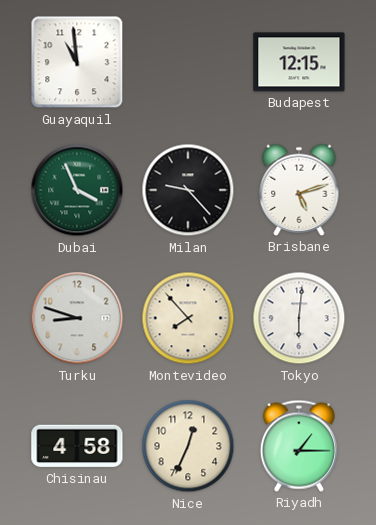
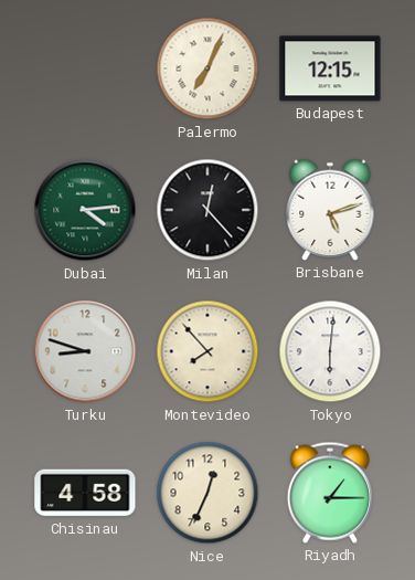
Guayaquil: 10:59 -> none
Palermo: none -> 7:04
Dubai: 3:56 -> 4:14
Milan: 9:23 -> 12:23
